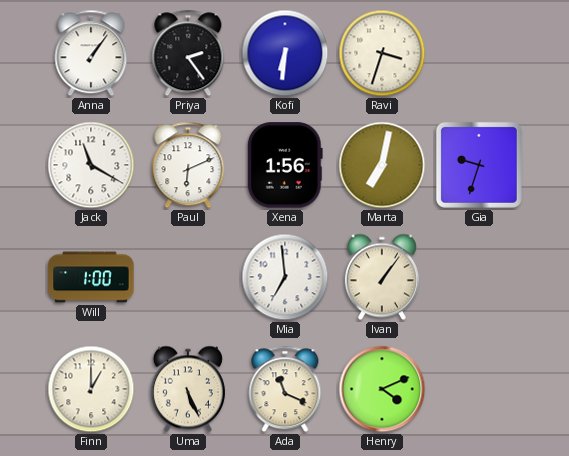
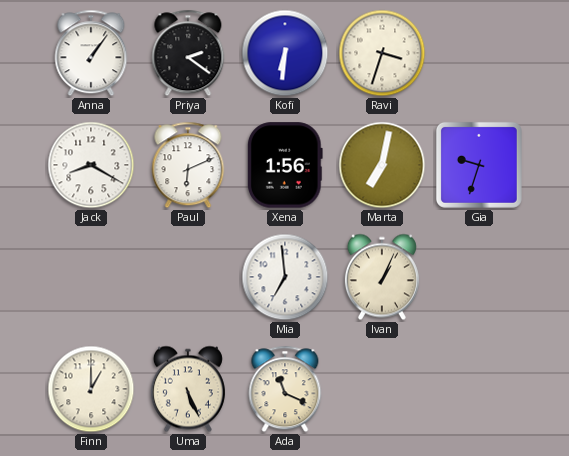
Priya: 2:24 -> 2:21
Jack: 11:20 -> 8:20
Will: 1:00 -> none
Ivan: 1:06 -> 1:04
Henry: 4:11 -> none
